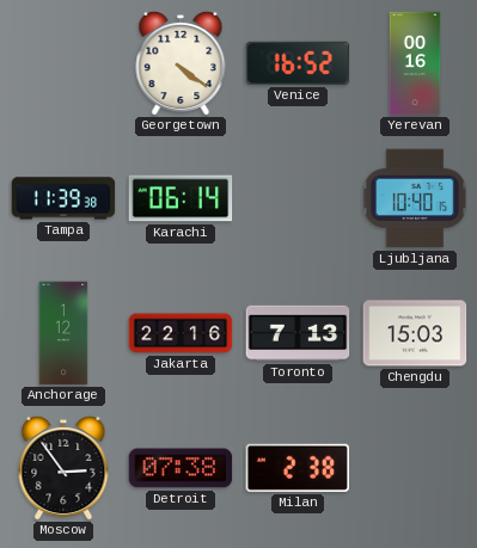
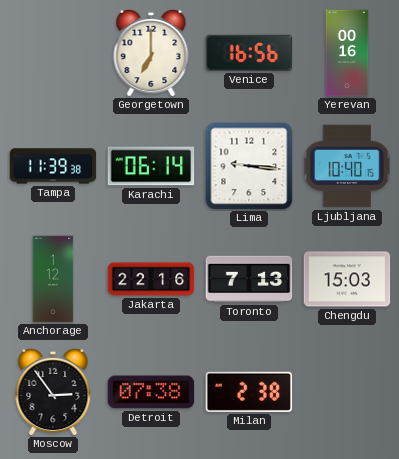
Georgetown: 4:21 -> 7:00
Venice: 16:52 -> 16:56
Lima: none -> 9:16
